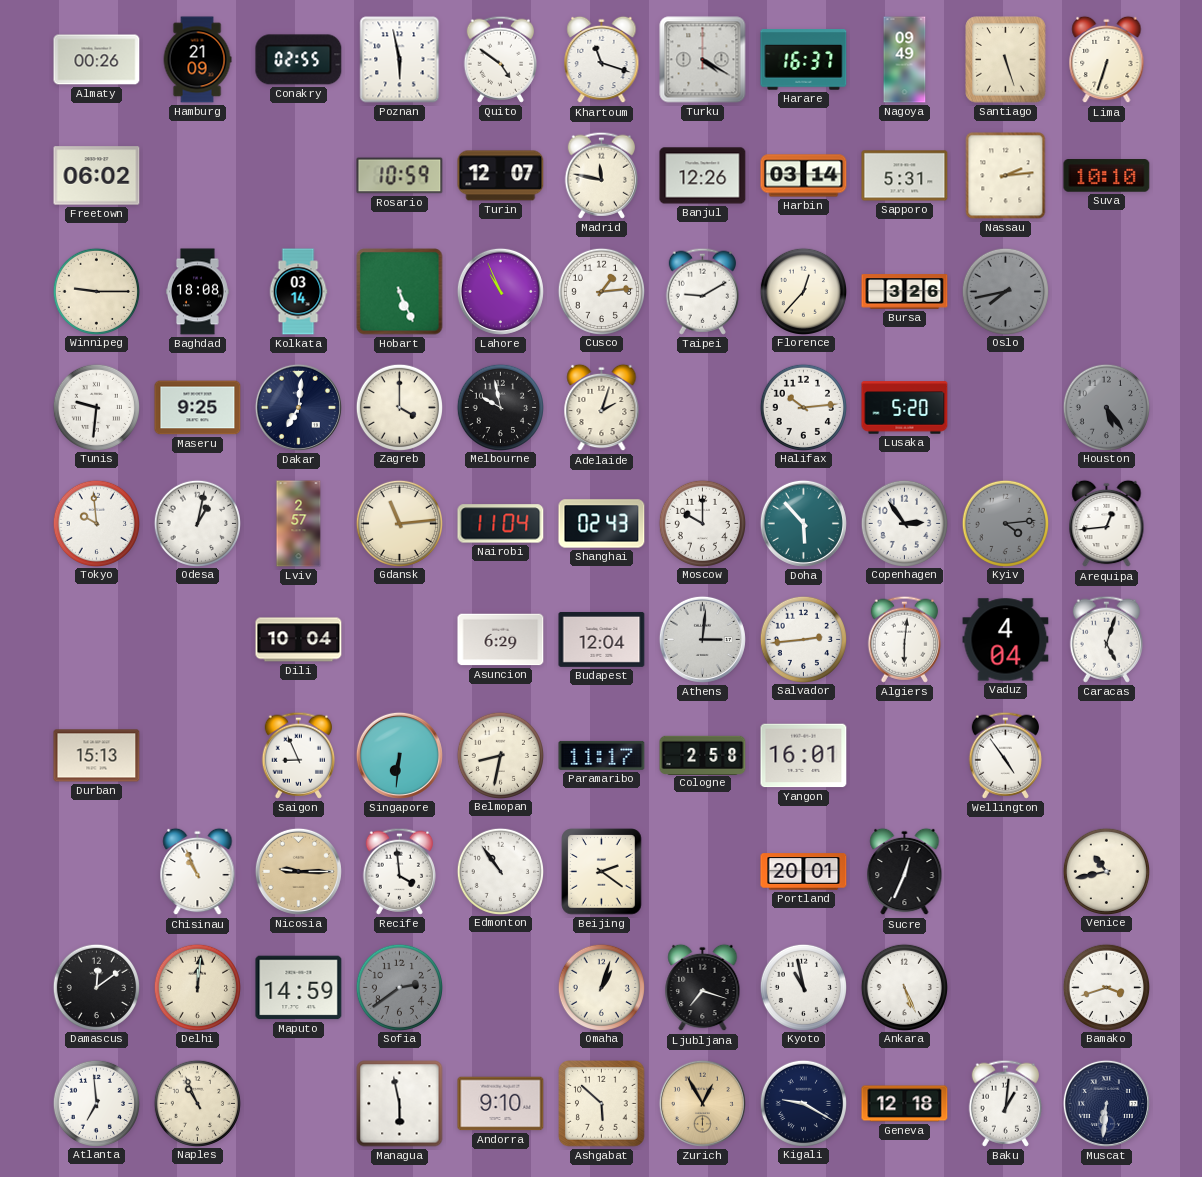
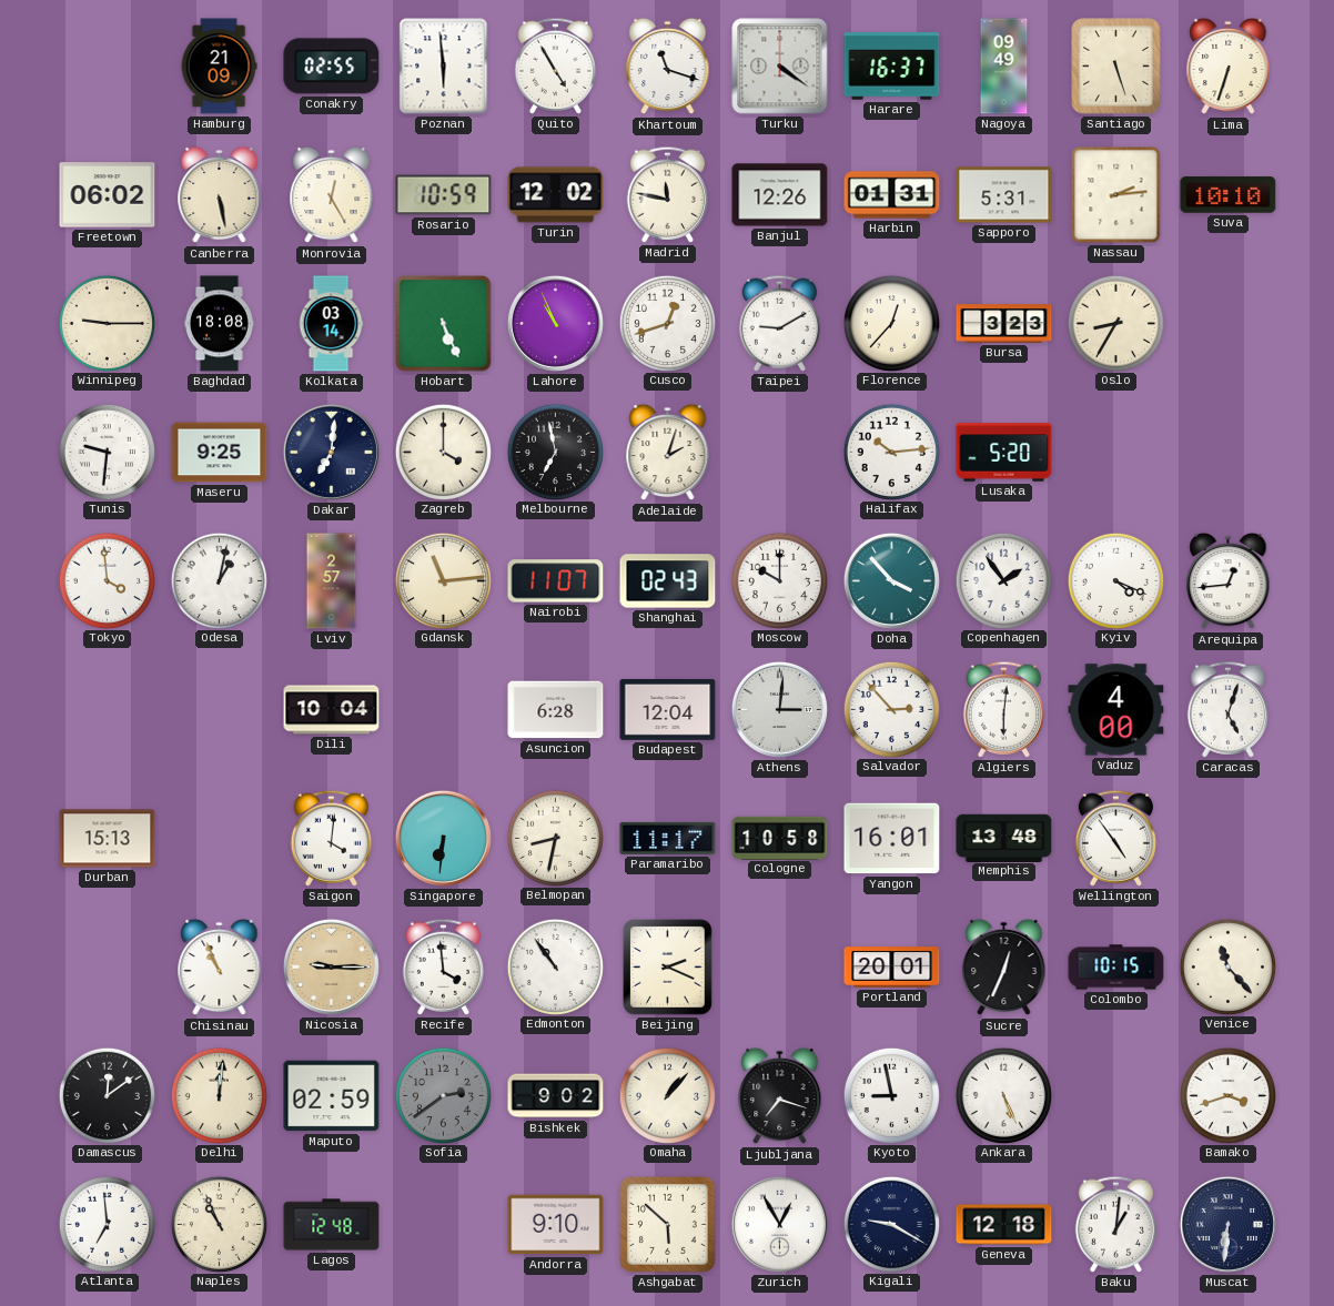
Almaty: 00:26 -> none
Poznan: 5:58 -> 5:59
Quito: 4:51 -> 4:55
Turku: 4:20 -> 4:21
Canberra: none -> 5:28
Monrovia: none -> 12:25
Turin: 12:07 -> 12:02
Harbin: 03:14 -> 01:31
Cusco: 1:14 -> 12:42
Bursa: 3:26 -> 3:23
Oslo: 7:43 -> 8:35
Oslo dial: grey -> cream
Melbourne: 9:58 -> 6:58
Houston: 5:24 -> none
Tokyo: 9:59 -> 3:59
Nairobi: 11:04 -> 11:07
Doha: 5:53 -> 3:53
Copenhagen: 2:54 -> 1:54
Kyiv: 4:14 -> 4:19
Kyiv dial: grey -> white
Asuncion: 6:29 -> 6:28
Salvador: 2:44 -> 2:53
Vaduz: 4:04 -> 4:00
Saigon: 8:56 -> 4:01
Cologne: 2:58 -> 10:58
Memphis: none -> 13:48
Beijing: 2:21 -> 2:19
Colombo: none -> 10:15
Venice: 10:43 -> 11:23
Maputo: 14:59 -> 02:59
Bishkek: none -> 9:02
Omaha: 1:03 -> 1:07
Kyoto: 10:58 -> 8:58
Lagos: none -> 12:48
Managua: 5:58 -> none
Zurich dial: champagne -> white
